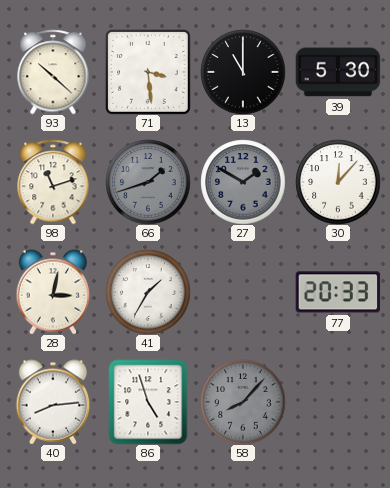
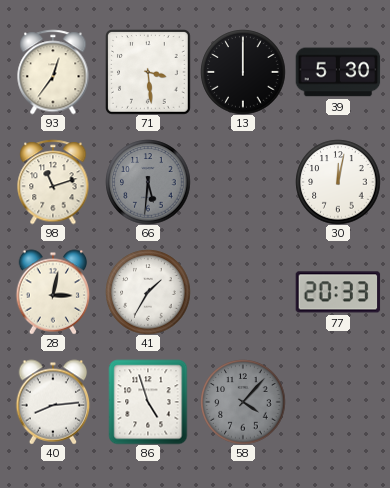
93: 10:22 -> 12:36
13: 11:00 -> 12:00
66: 1:42 -> 5:31
27: 1:50 -> none
30: 12:07 -> 12:02
58: 8:07 -> 4:07
